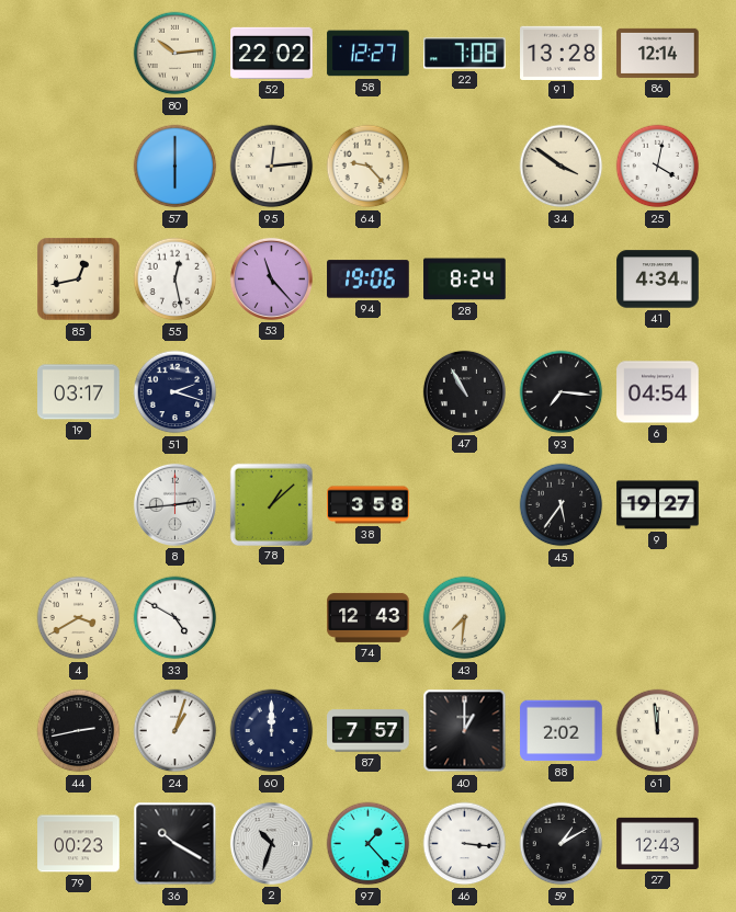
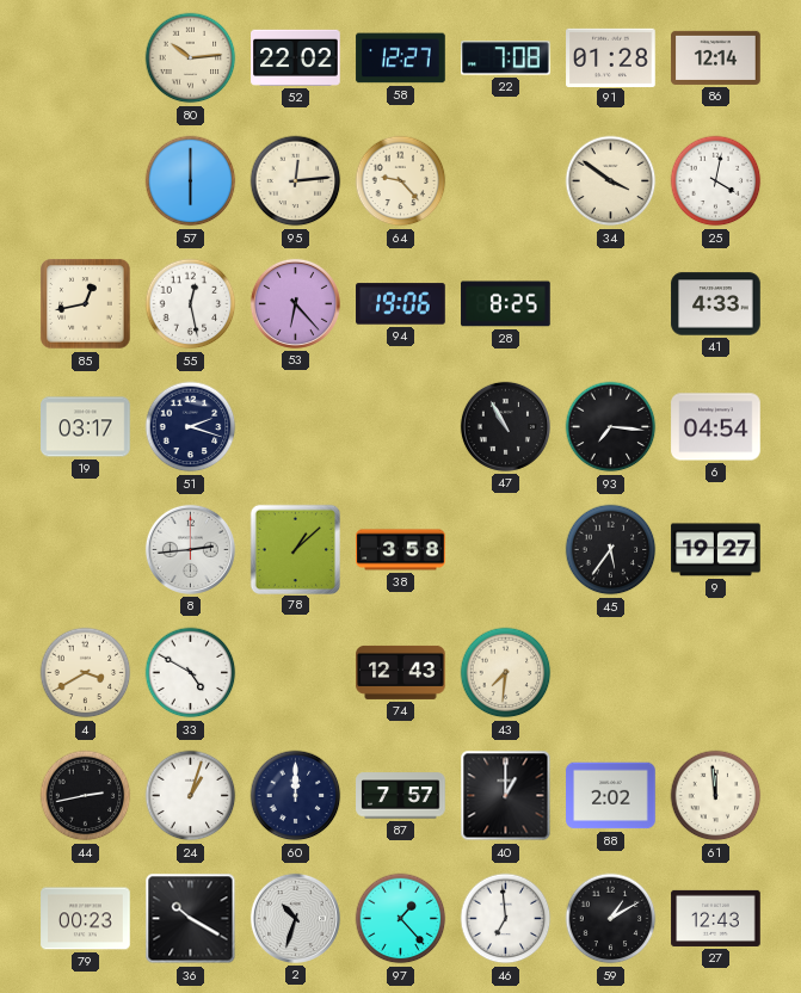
91: 13:28 -> 01:28
53: 11:23 -> 6:23
28: 8:24 -> 8:25
41: 4:34 -> 4:33
46: 3:16 -> 6:59
